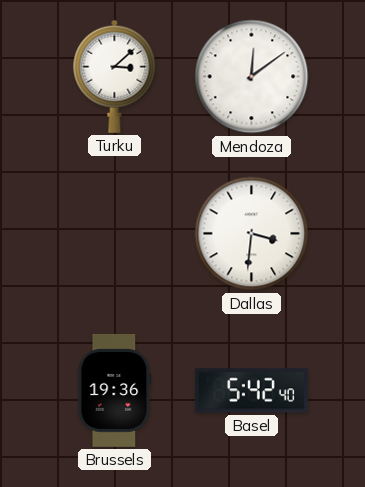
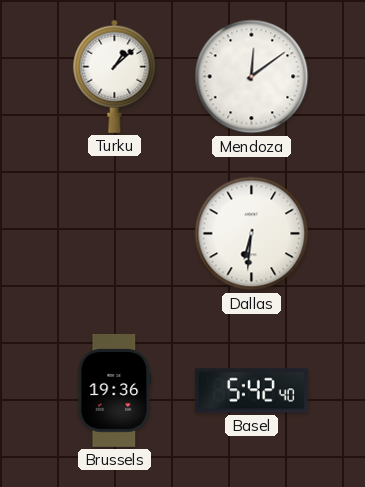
Turku: 3:08 -> 1:08
Dallas: 3:31 -> 6:31
